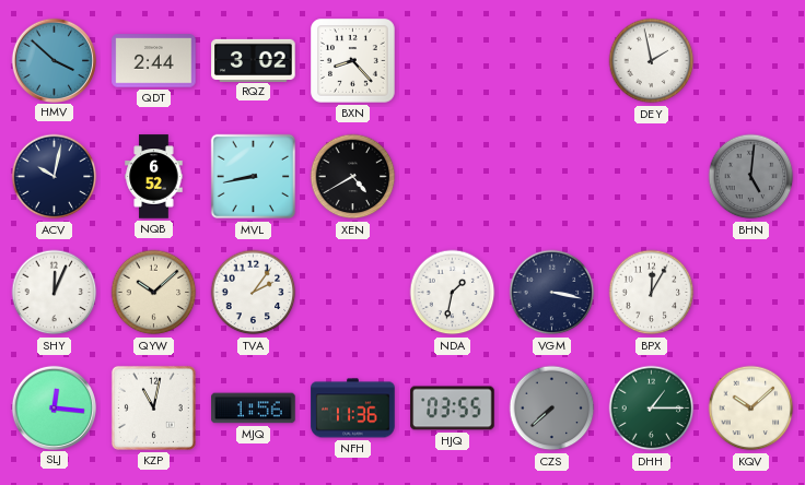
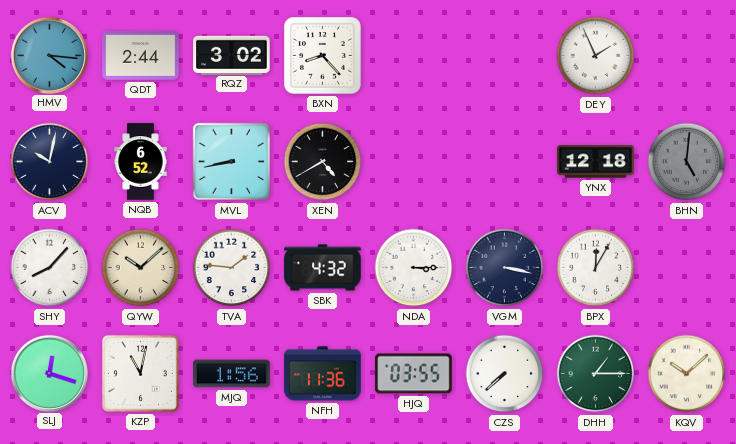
HMV: 3:52 -> 4:16
DEY: 1:58 -> 1:56
YNX: none -> 12:18
SHY: 12:04 -> 8:07
TVA: 2:06 -> 1:46
SBK: none -> 4:32
NDA: 1:32 -> 3:15
SLJ: 12:16 -> 12:18
CZS dial: grey -> white
